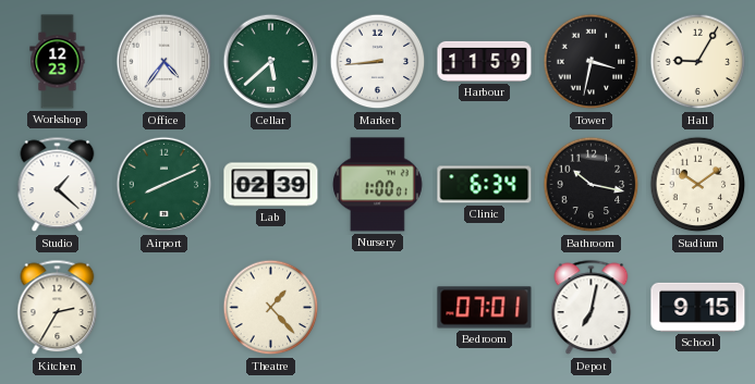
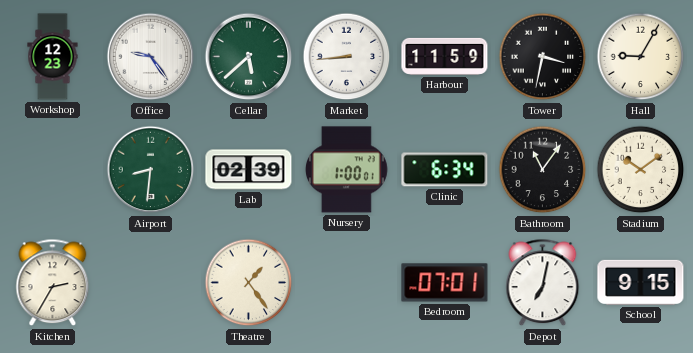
Office: 4:36 -> 9:24
Studio: 1:22 -> none
Airport: 8:11 -> 8:31
Bathroom: 10:17 -> 11:06
Theatre: 1:23 -> 1:24
